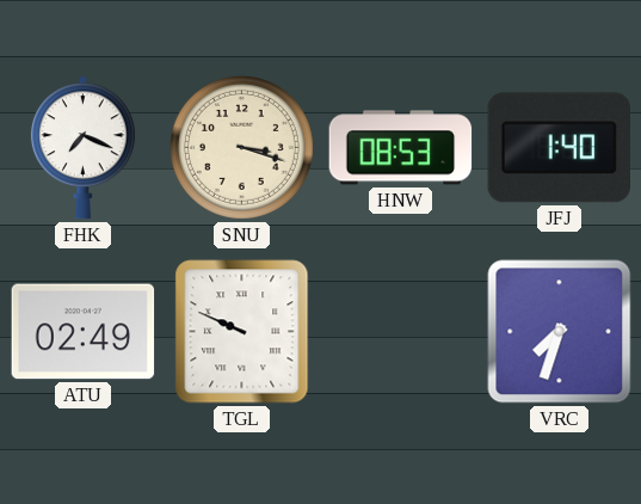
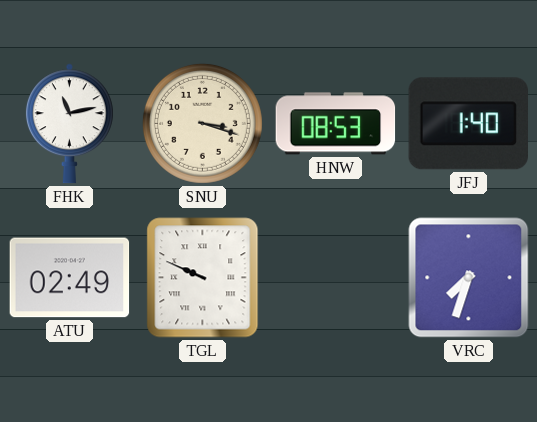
FHK: 7:19 -> 11:13
